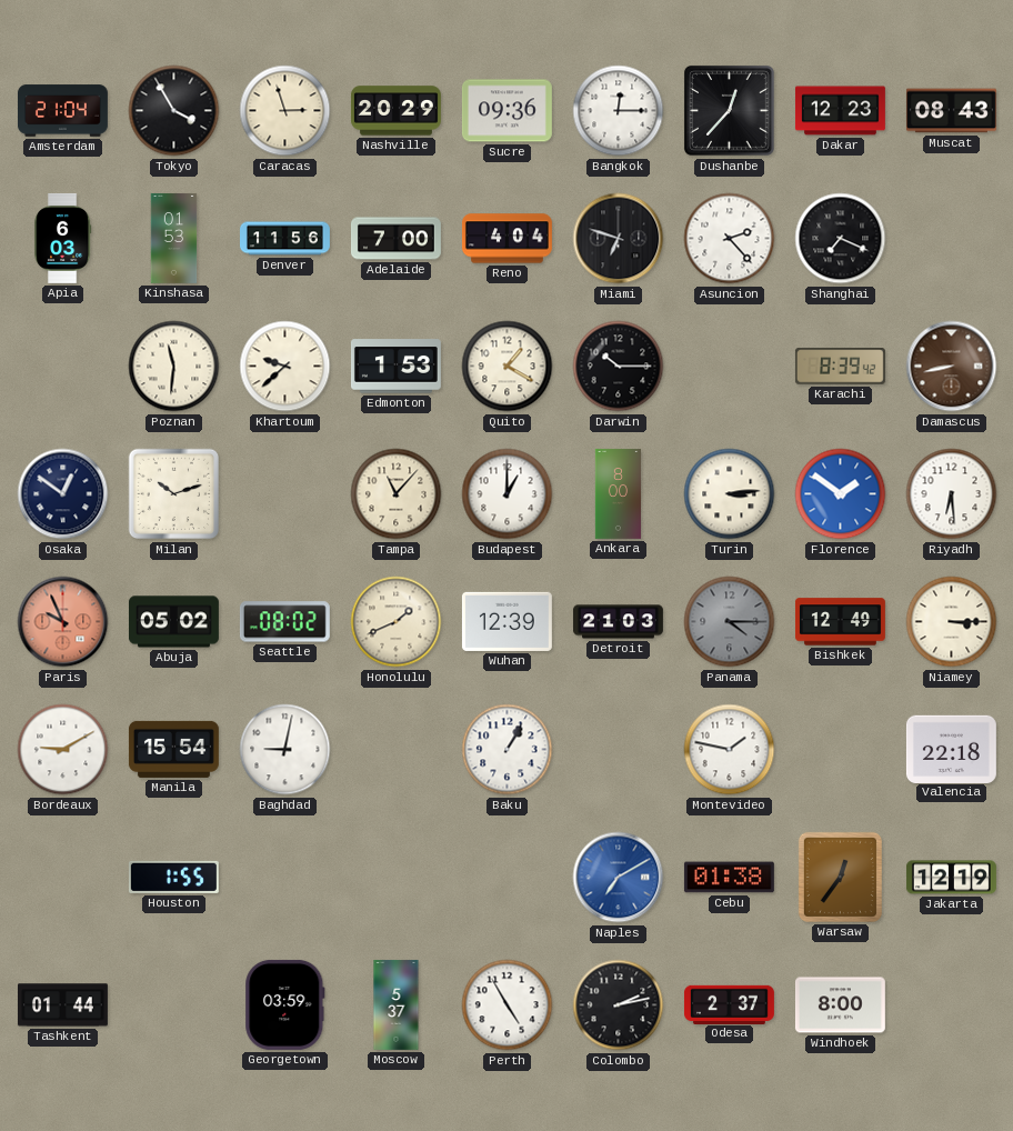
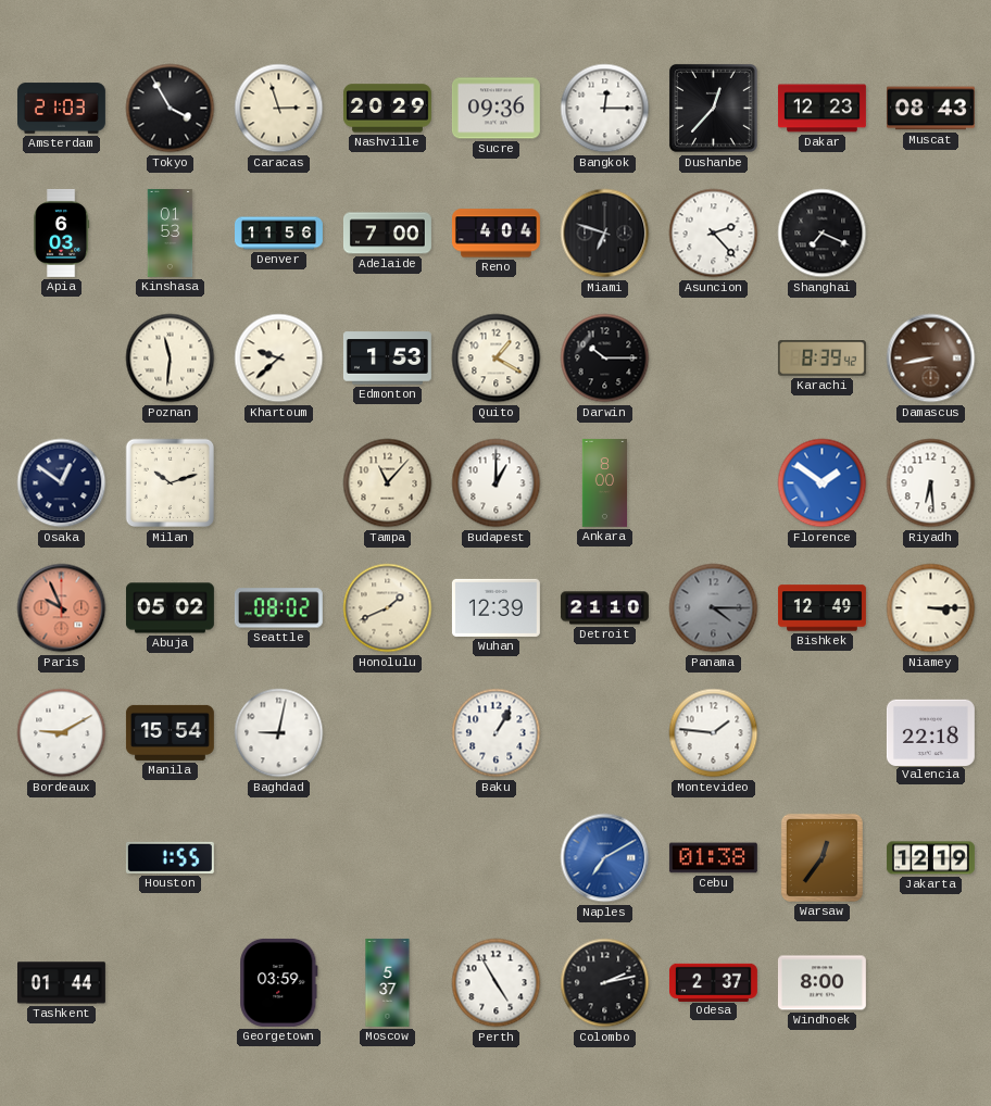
Amsterdam: 21:04 -> 21:03
Turin: 3:14 -> none
Detroit: 21:03 -> 21:10
Montevideo: 1:47 -> 1:46
